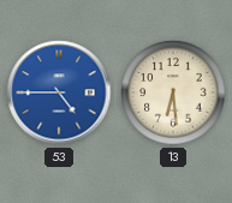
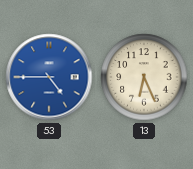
13: 6:29 -> 6:26
